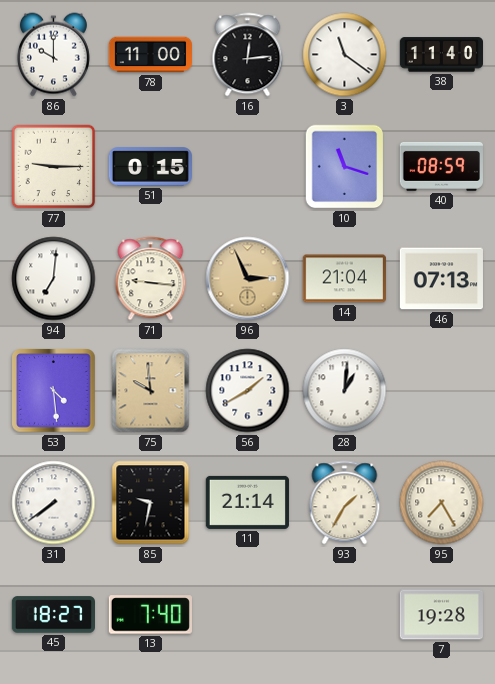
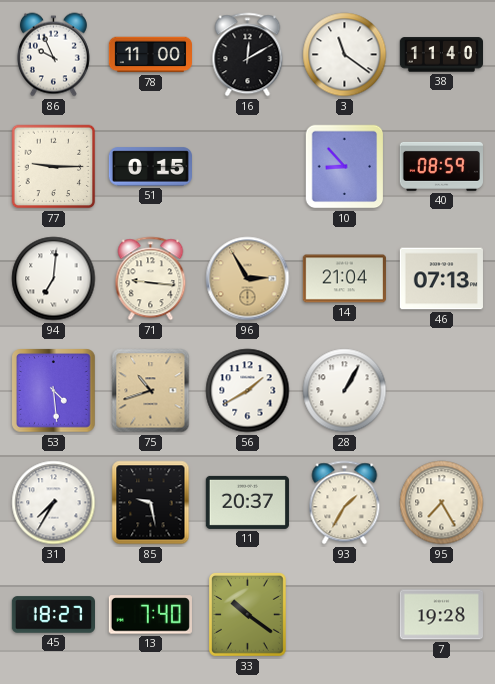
86: 10:00 -> 9:56
16: 12:14 -> 12:10
10: 11:18 -> 8:53
96: 2:56 -> 2:55
75: 9:59 -> 10:42
28: 1:01 -> 1:05
31: 7:39 -> 7:35
85: 9:32 -> 9:28
11: 21:14 -> 20:37
33: none -> 10:21
